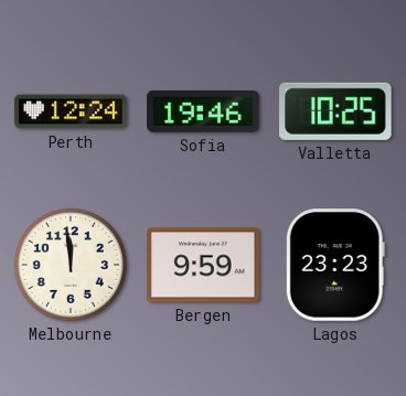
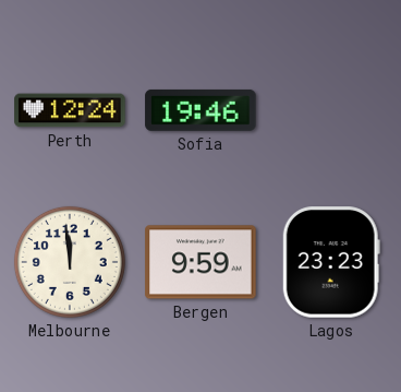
Valletta: 10:25 -> none
